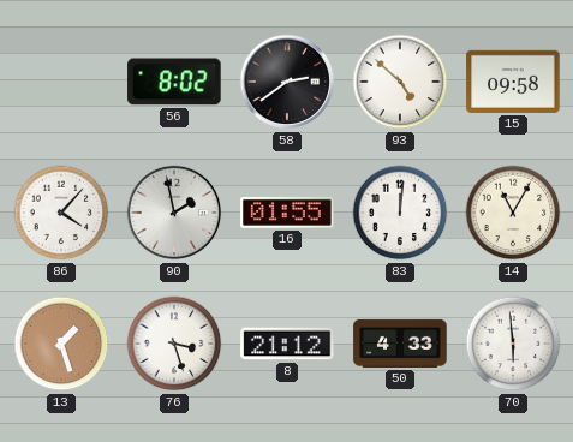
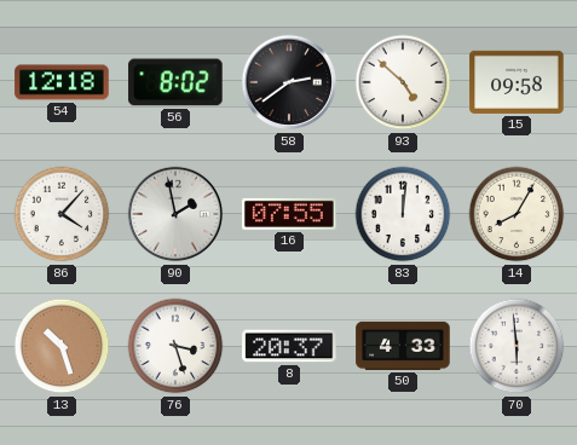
54: none -> 12:18
16: 01:55 -> 07:55
14: 11:05 -> 8:05
13: 1:27 -> 10:27
8: 21:12 -> 20:37
